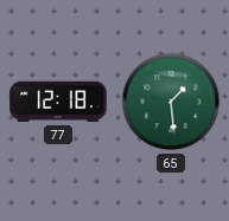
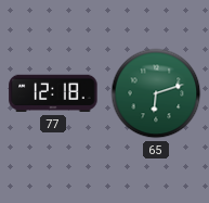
65: 1:29 -> 6:12
